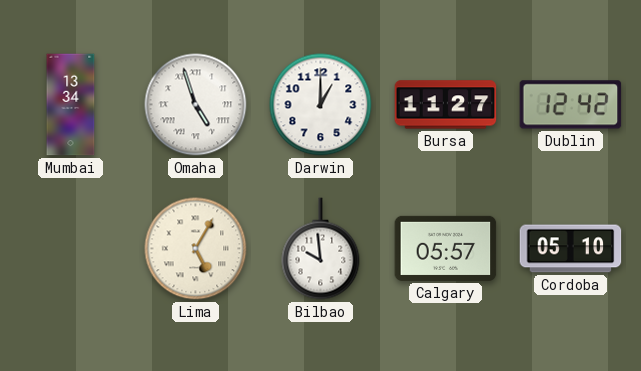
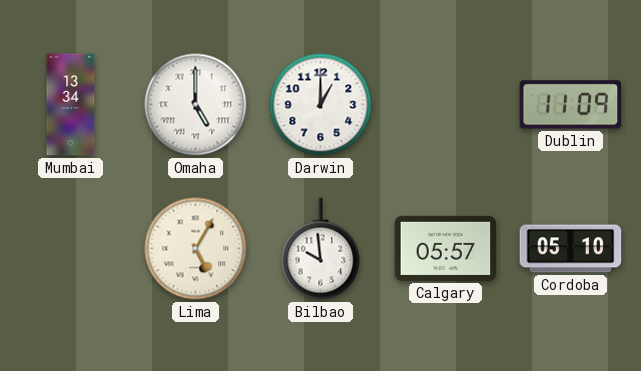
Omaha: 4:57 -> 5:00
Bursa: 11:27 -> none
Dublin: 12:42 -> 11:09
